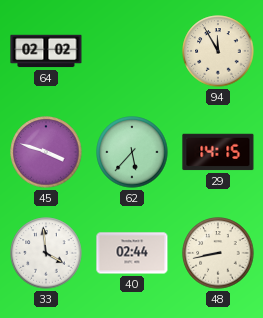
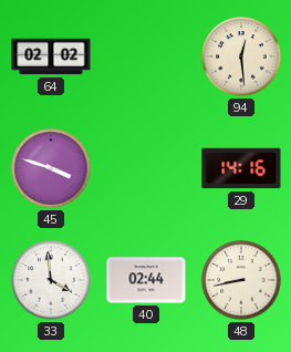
94: 11:55 -> 12:29
62: 5:37 -> none
29: 14:15 -> 14:16
